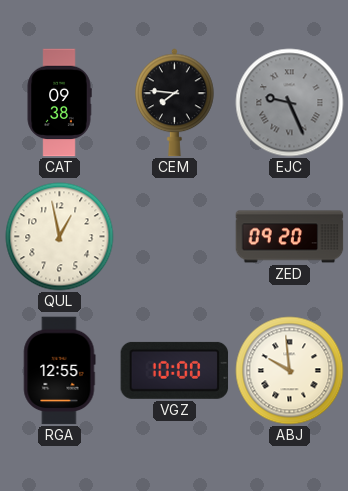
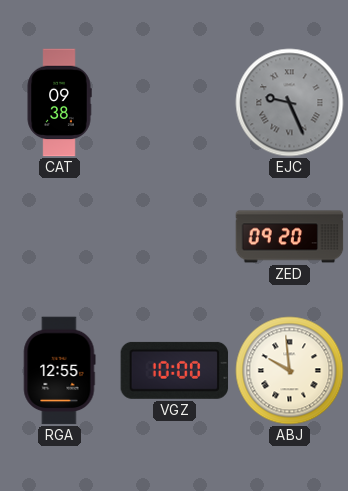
CEM: 7:46 -> none
QUL: 12:58 -> none
